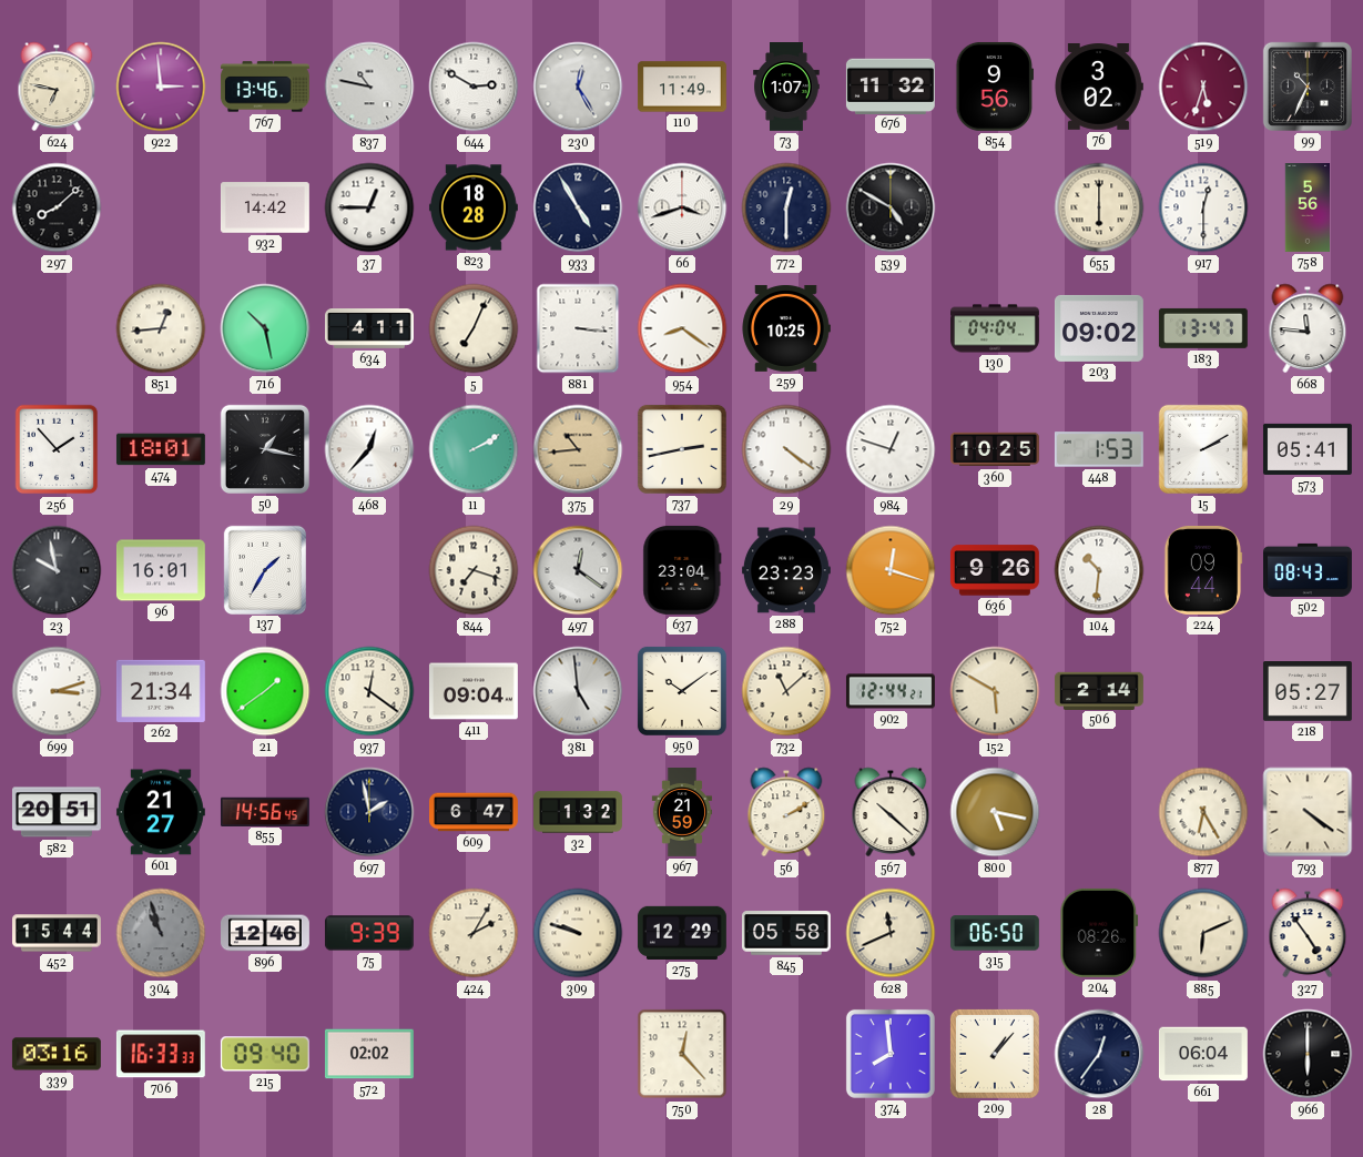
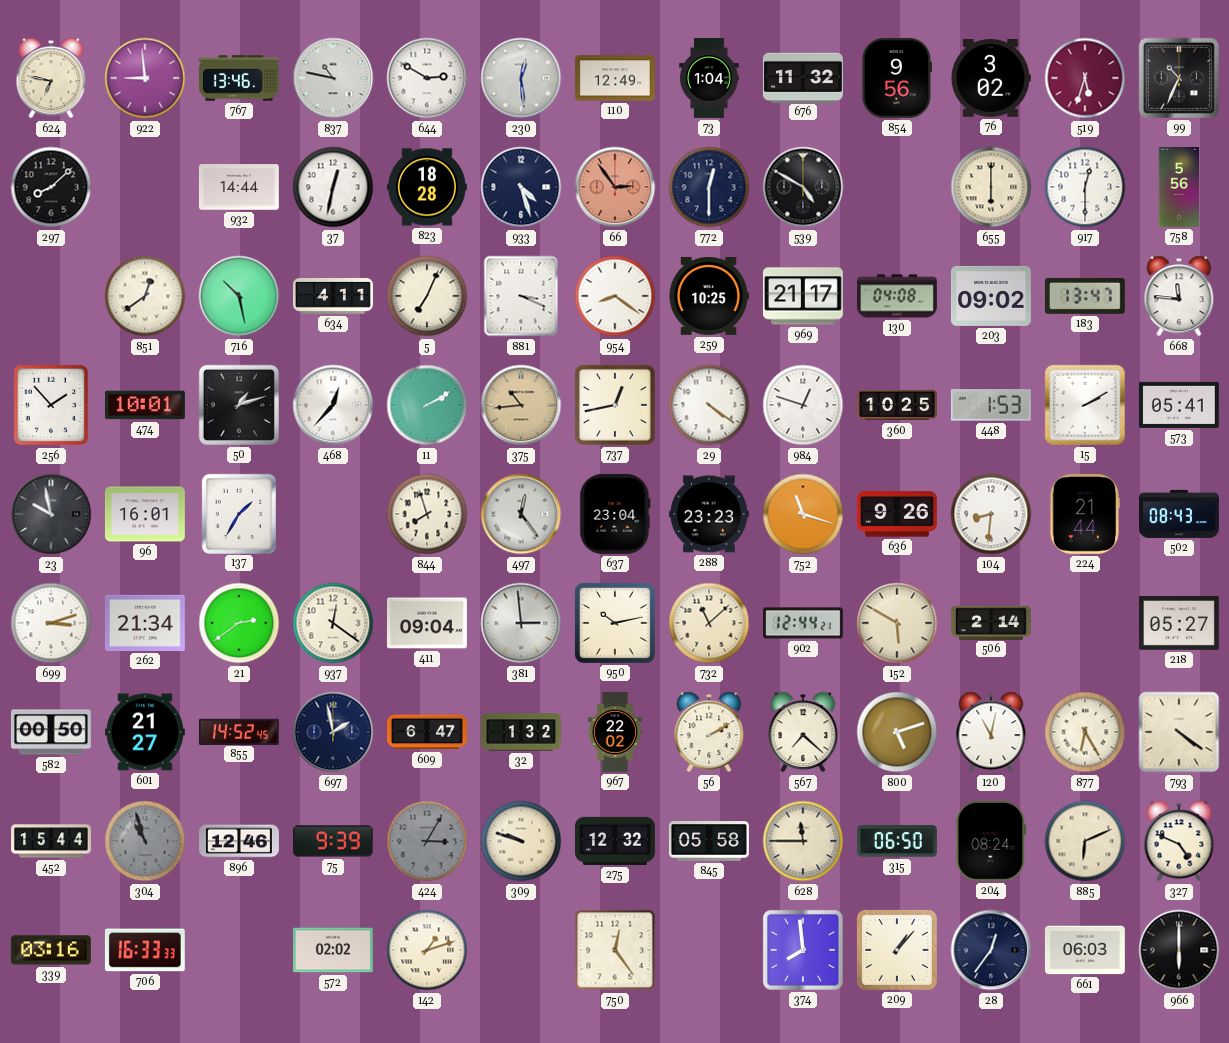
922: 2:59 -> 8:59
230: 12:25 -> 12:29
110: 11:49 -> 12:49
73: 1:07 -> 1:04
932: 14:42 -> 14:44
37: 12:45 -> 12:32
933: 4:55 -> 4:27
66: 3:42 -> 2:54
66 dial: white -> salmon
851: 12:44 -> 12:39
881: 3:16 -> 3:19
969: none -> 21:17
130: 04:04 -> 04:08
474: 18:01 -> 10:01
50: 1:17 -> 1:12
737: 2:43 -> 12:43
844: 7:18 -> 7:57
497: 12:21 -> 12:24
752: 12:18 -> 11:18
104: 10:31 -> 8:31
224: 09:44 -> 21:44
21: 1:39 -> 2:39
381: 4:59 -> 2:59
950: 10:09 -> 10:13
582: 20:51 -> 00:50
855: 14:56 -> 14:52
967: 21:59 -> 22:02
567: 10:22 -> 7:22
800: 5:17 -> 5:12
120: none -> 11:02
424: 2:05 -> 3:05
424 dial: cream -> grey
275: 12:29 -> 12:32
628: 11:41 -> 11:45
204: 08:26 -> 08:24
327: 4:54 -> 4:49
215: 09:40 -> none
142: none -> 1:12
750: 12:23 -> 12:24
661: 06:04 -> 06:03
